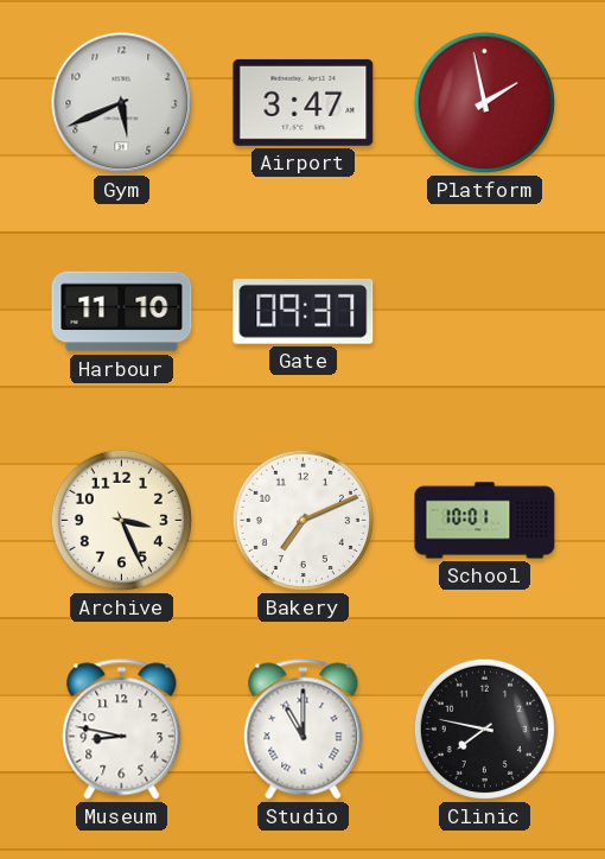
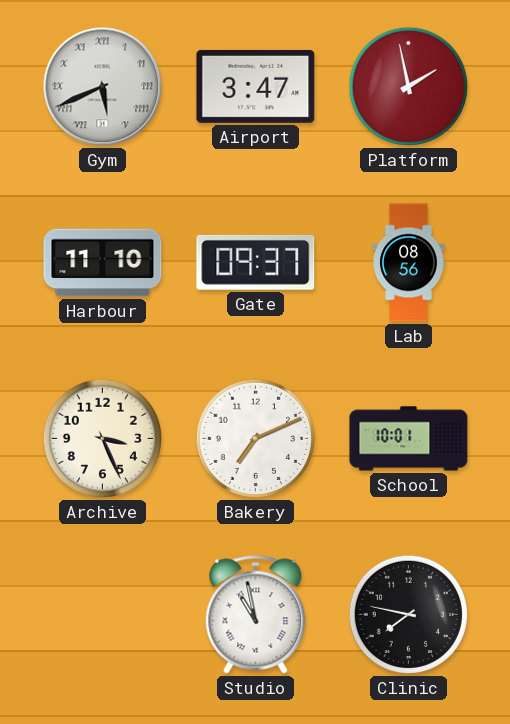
Gym numerals: Arabic -> Roman
Lab: none -> 08:56
Museum: 8:47 -> none
Studio: 11:00 -> 10:58
